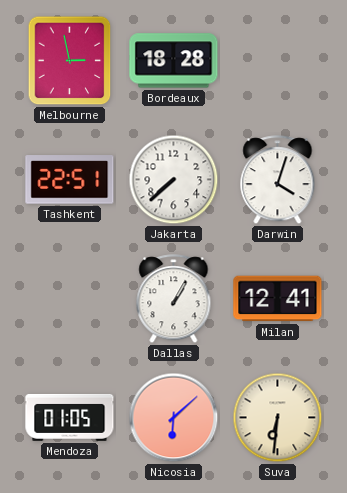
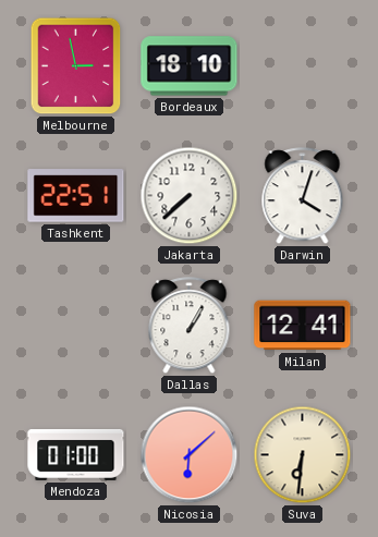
Bordeaux: 18:28 -> 18:10
Mendoza: 01:05 -> 01:00
